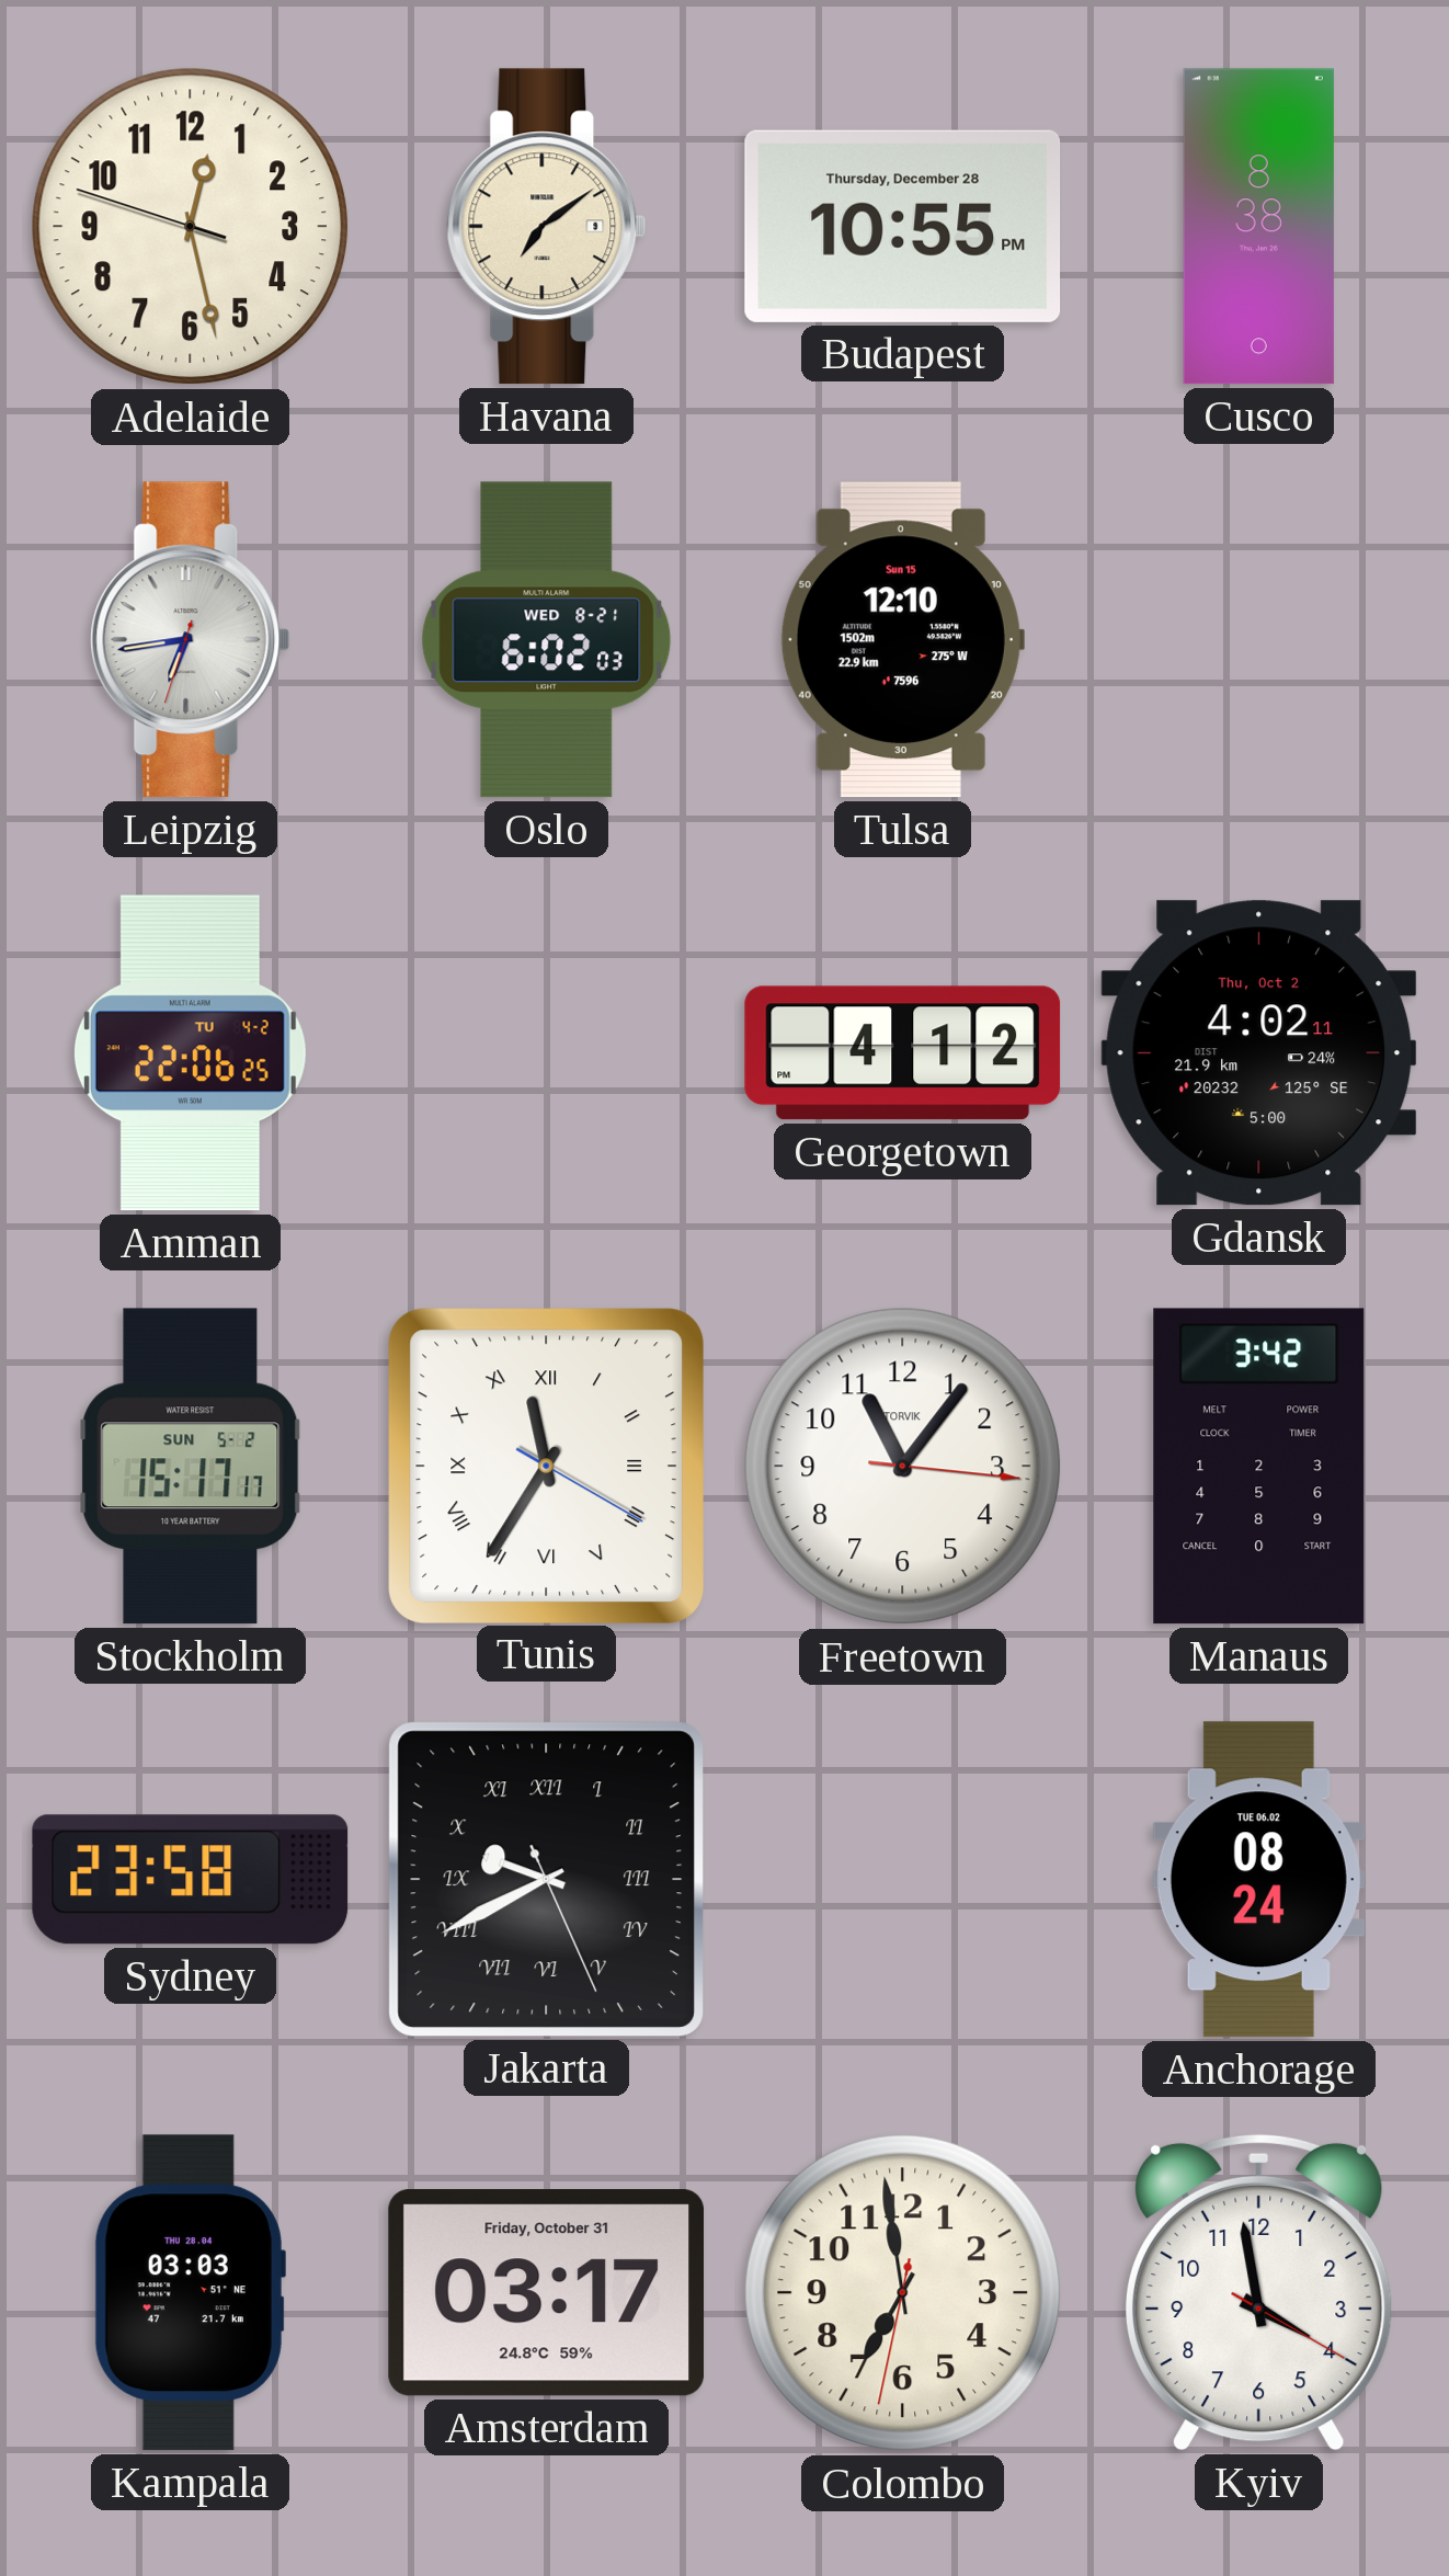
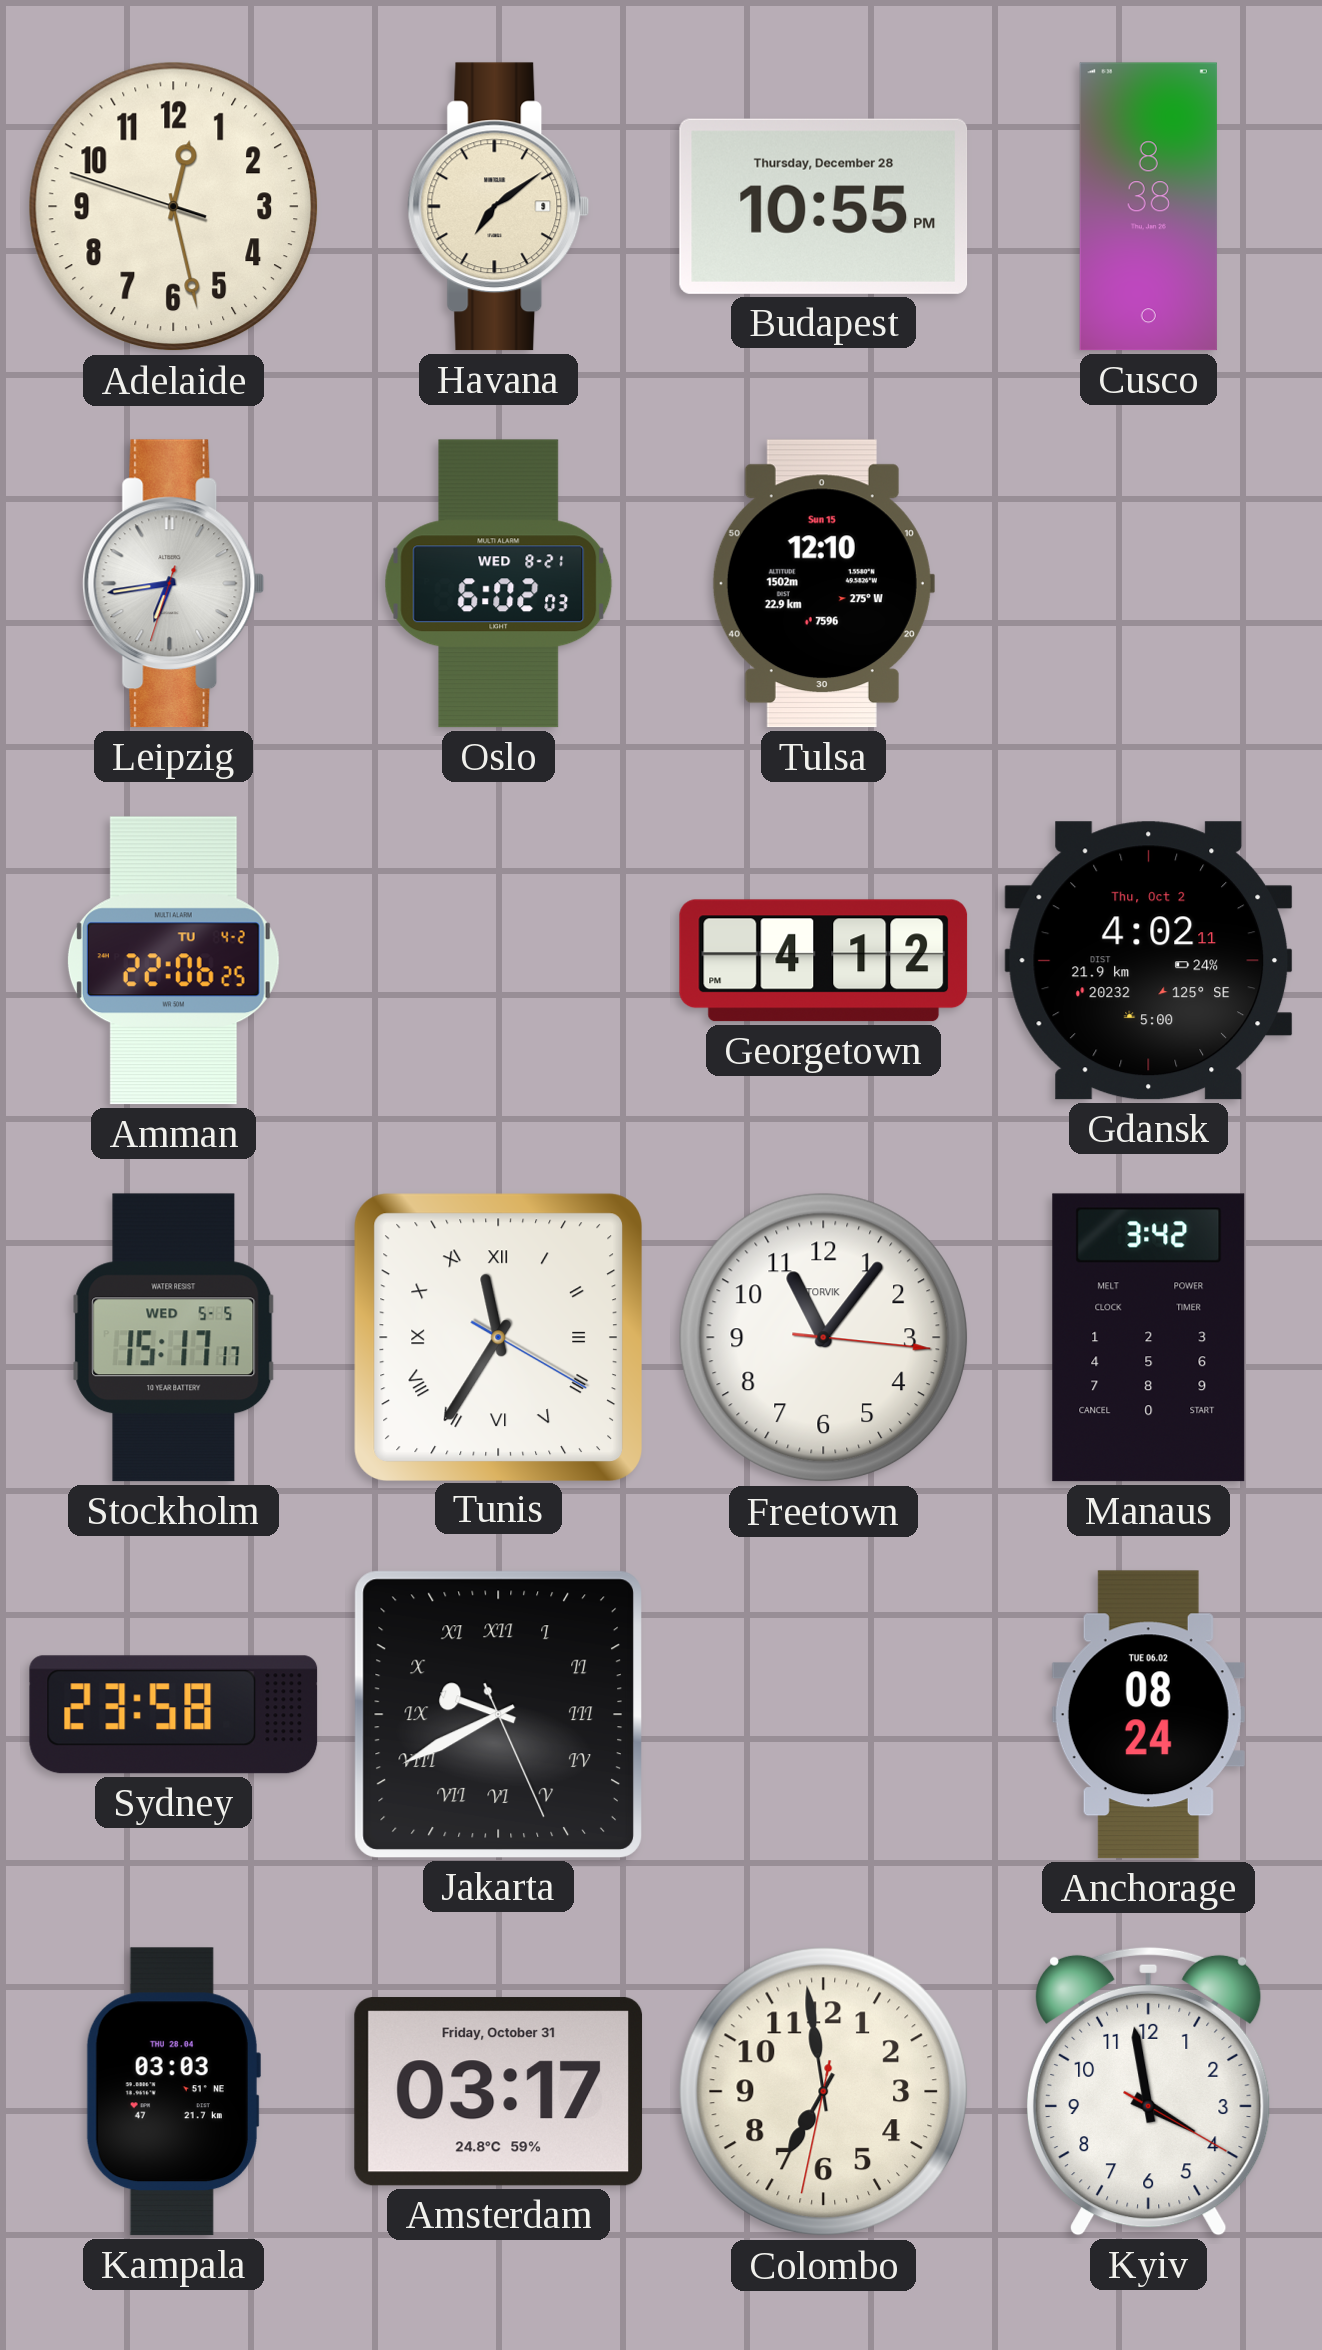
Stockholm date: SUN 5-2 -> WED 5-5
